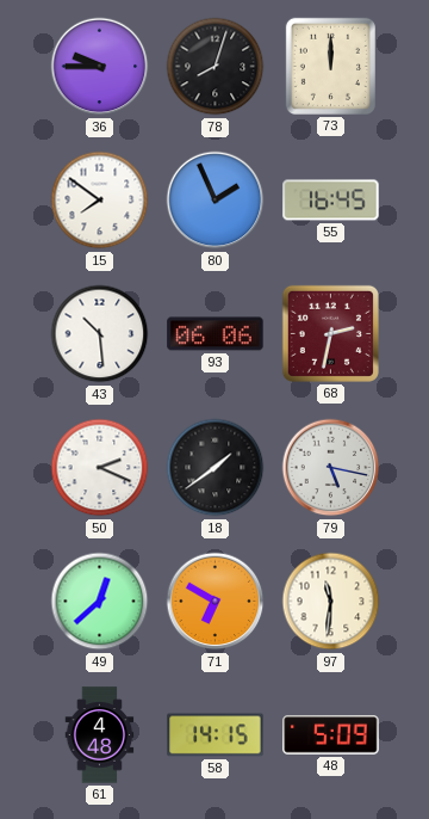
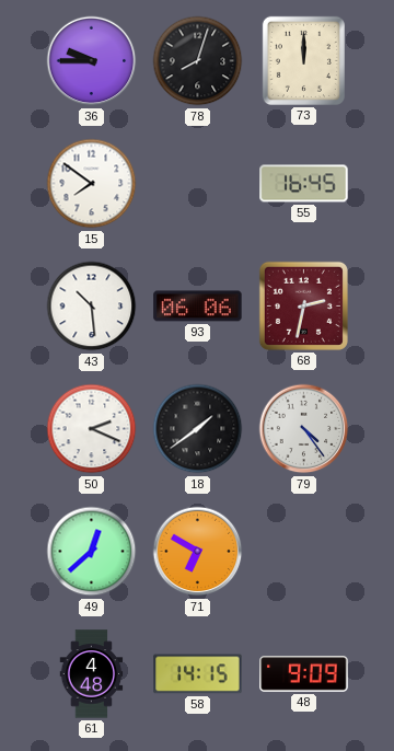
80: 1:56 -> none
79: 5:17 -> 4:24
97: 11:31 -> none
48: 5:09 -> 9:09
